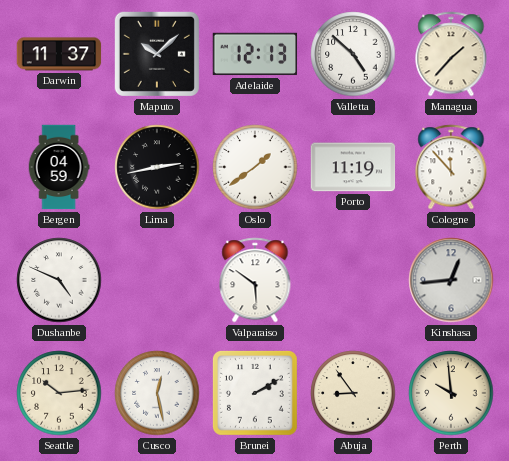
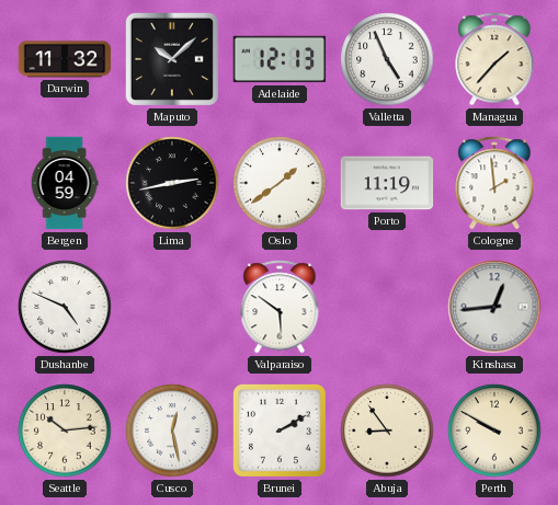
Darwin: 11:37 -> 11:32
Valletta: 4:52 -> 4:56
Cologne: 11:53 -> 1:59
Perth: 9:59 -> 9:50
